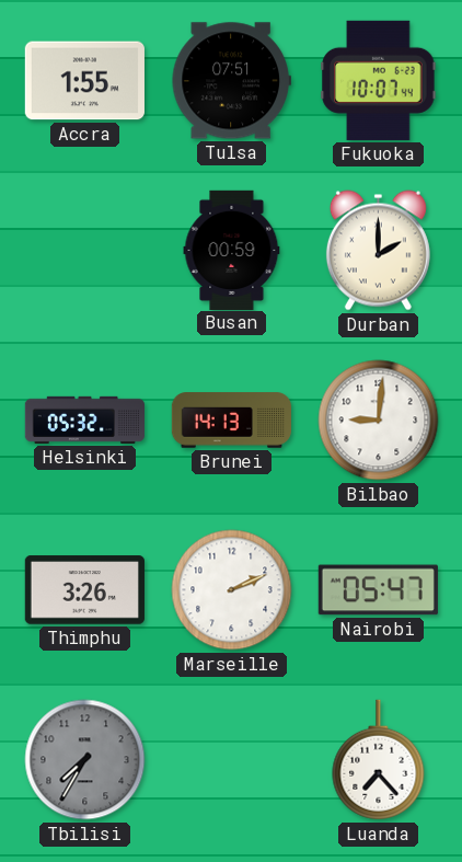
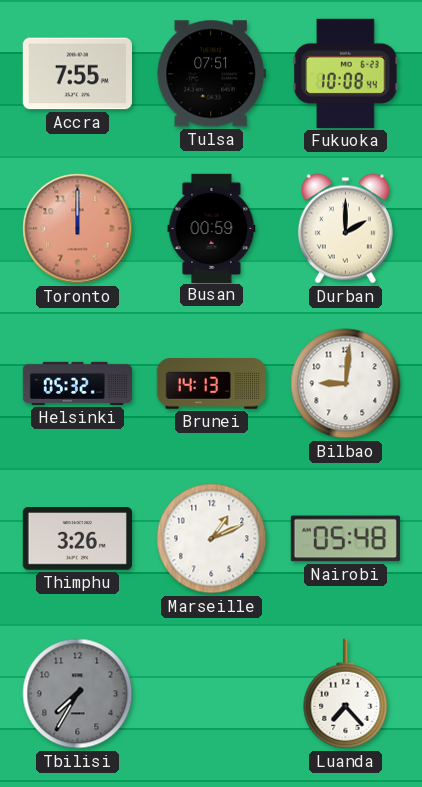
Accra: 1:55 -> 7:55
Fukuoka: 10:07 -> 10:08
Toronto: none -> 12:00
Marseille: 2:11 -> 1:11
Nairobi: 05:47 -> 05:48
